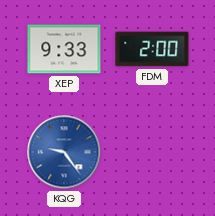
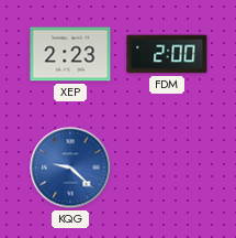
XEP: 9:33 -> 2:23
KQG: 9:24 -> 9:22
